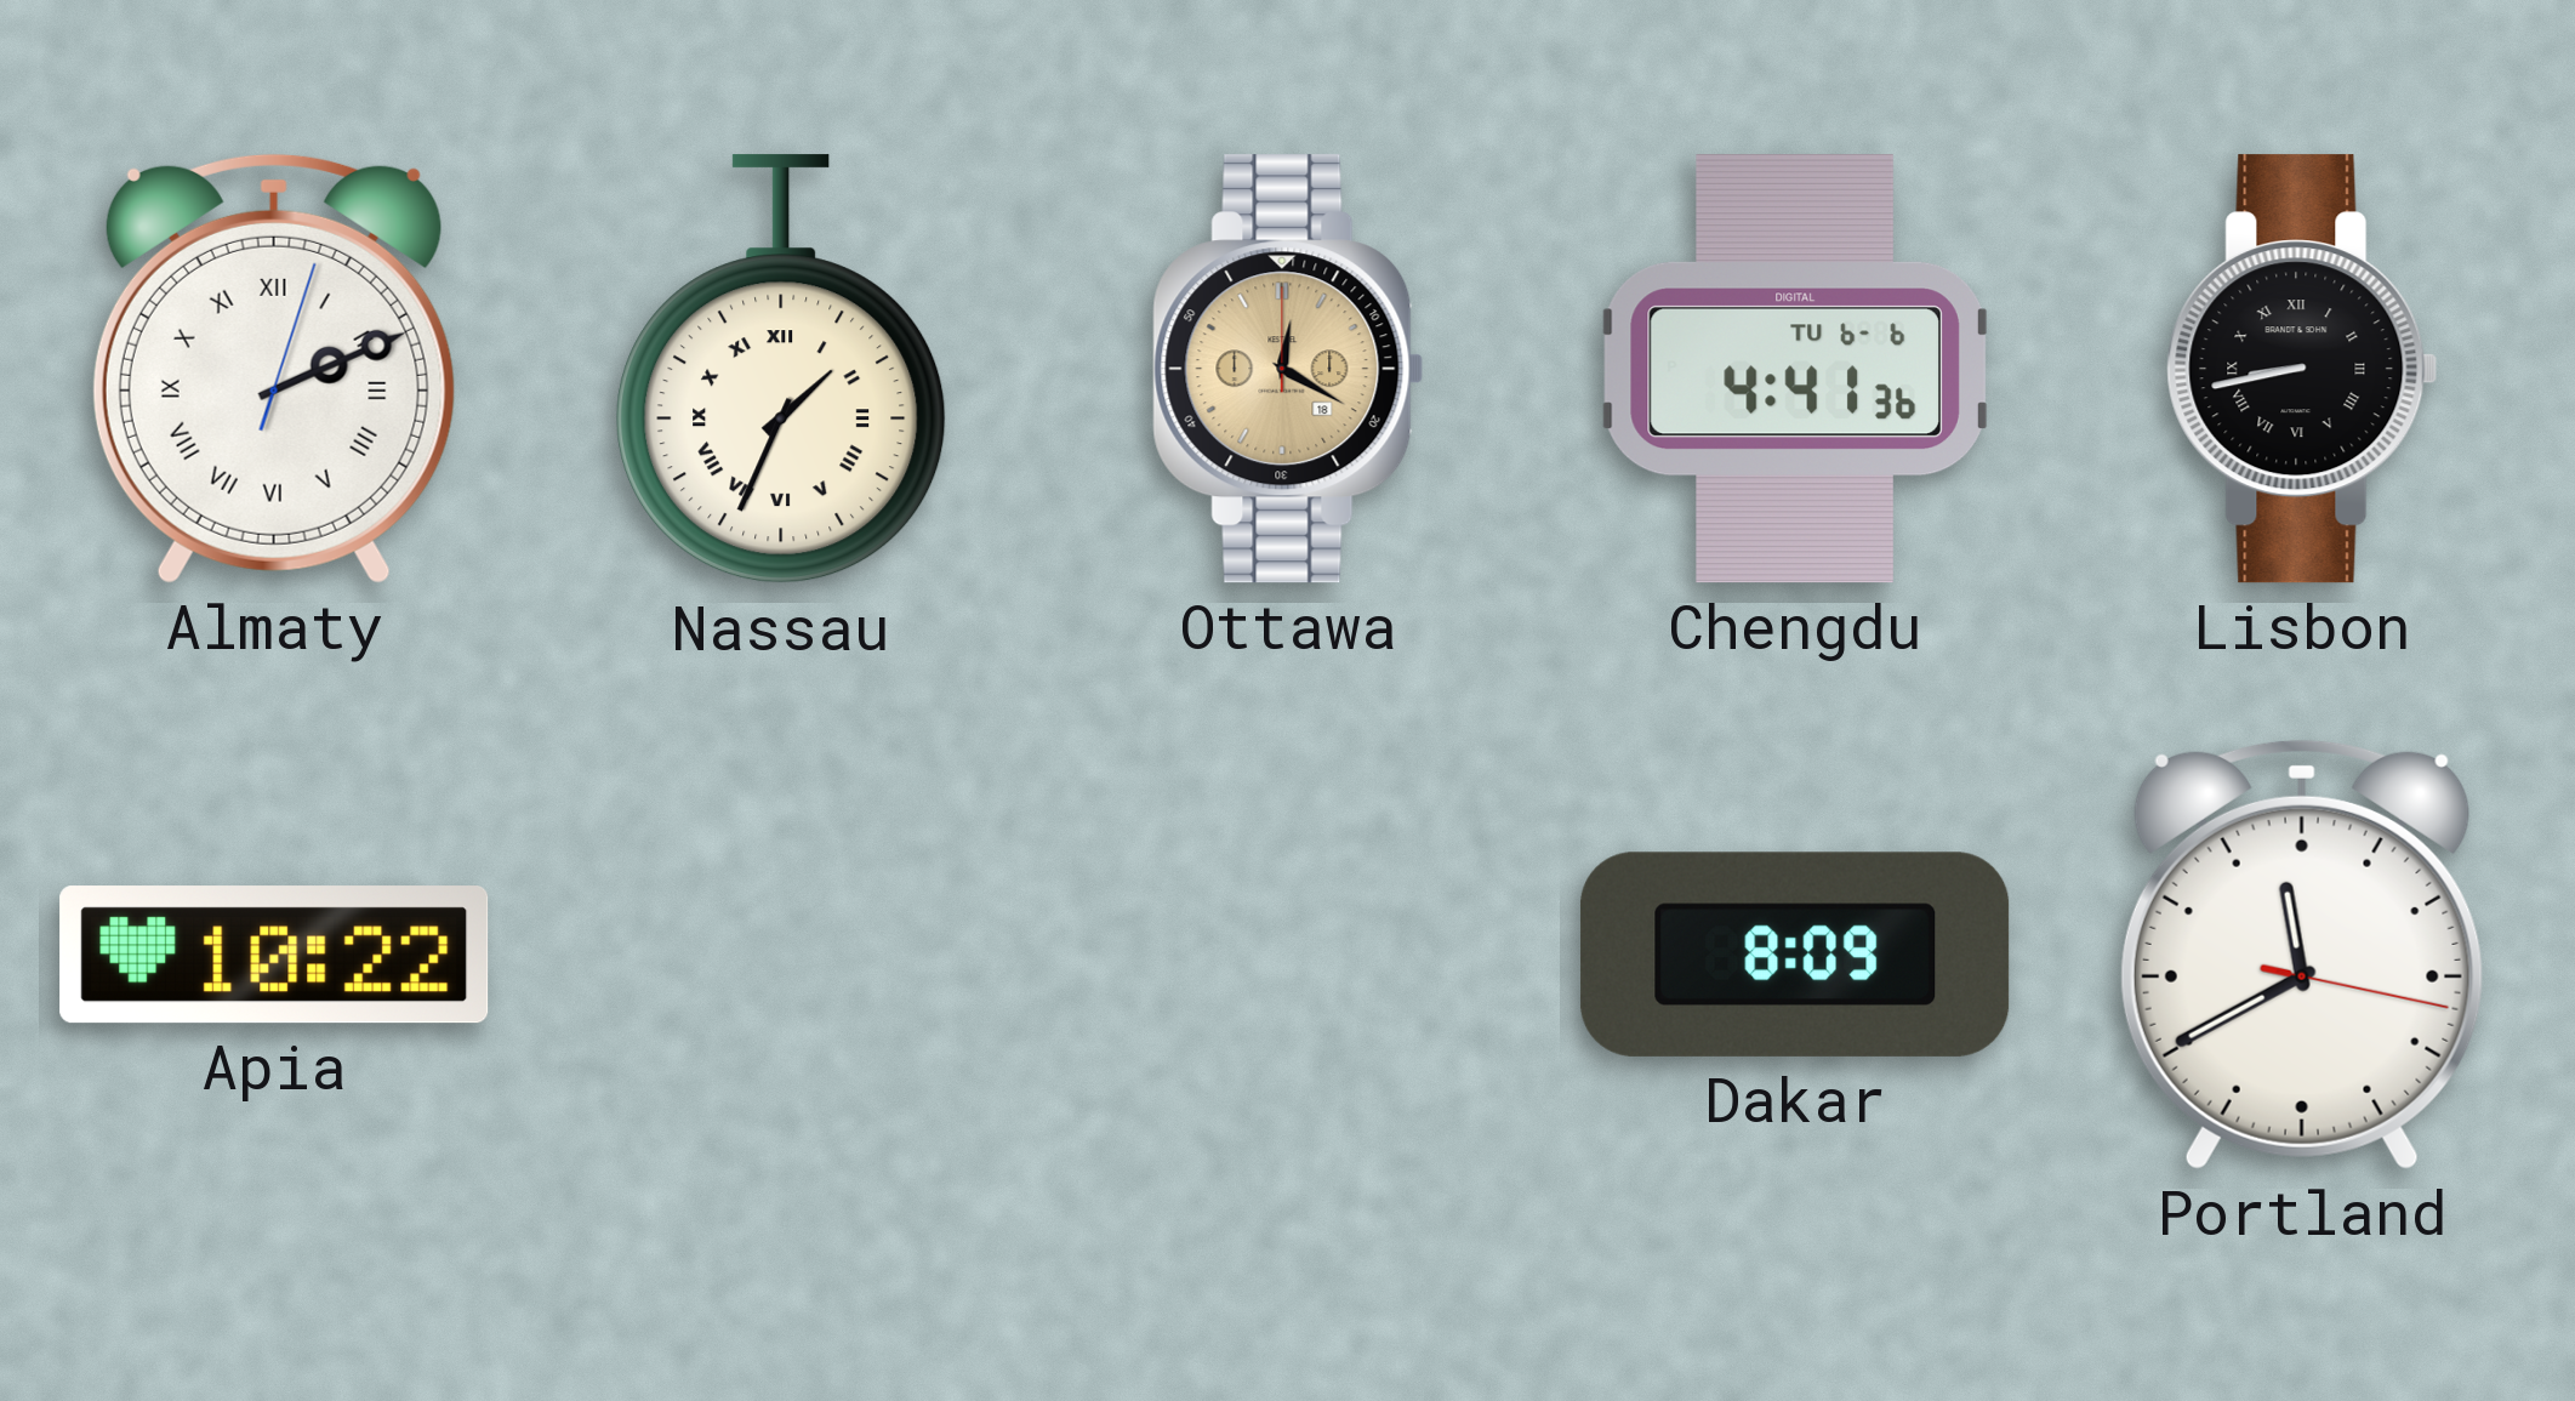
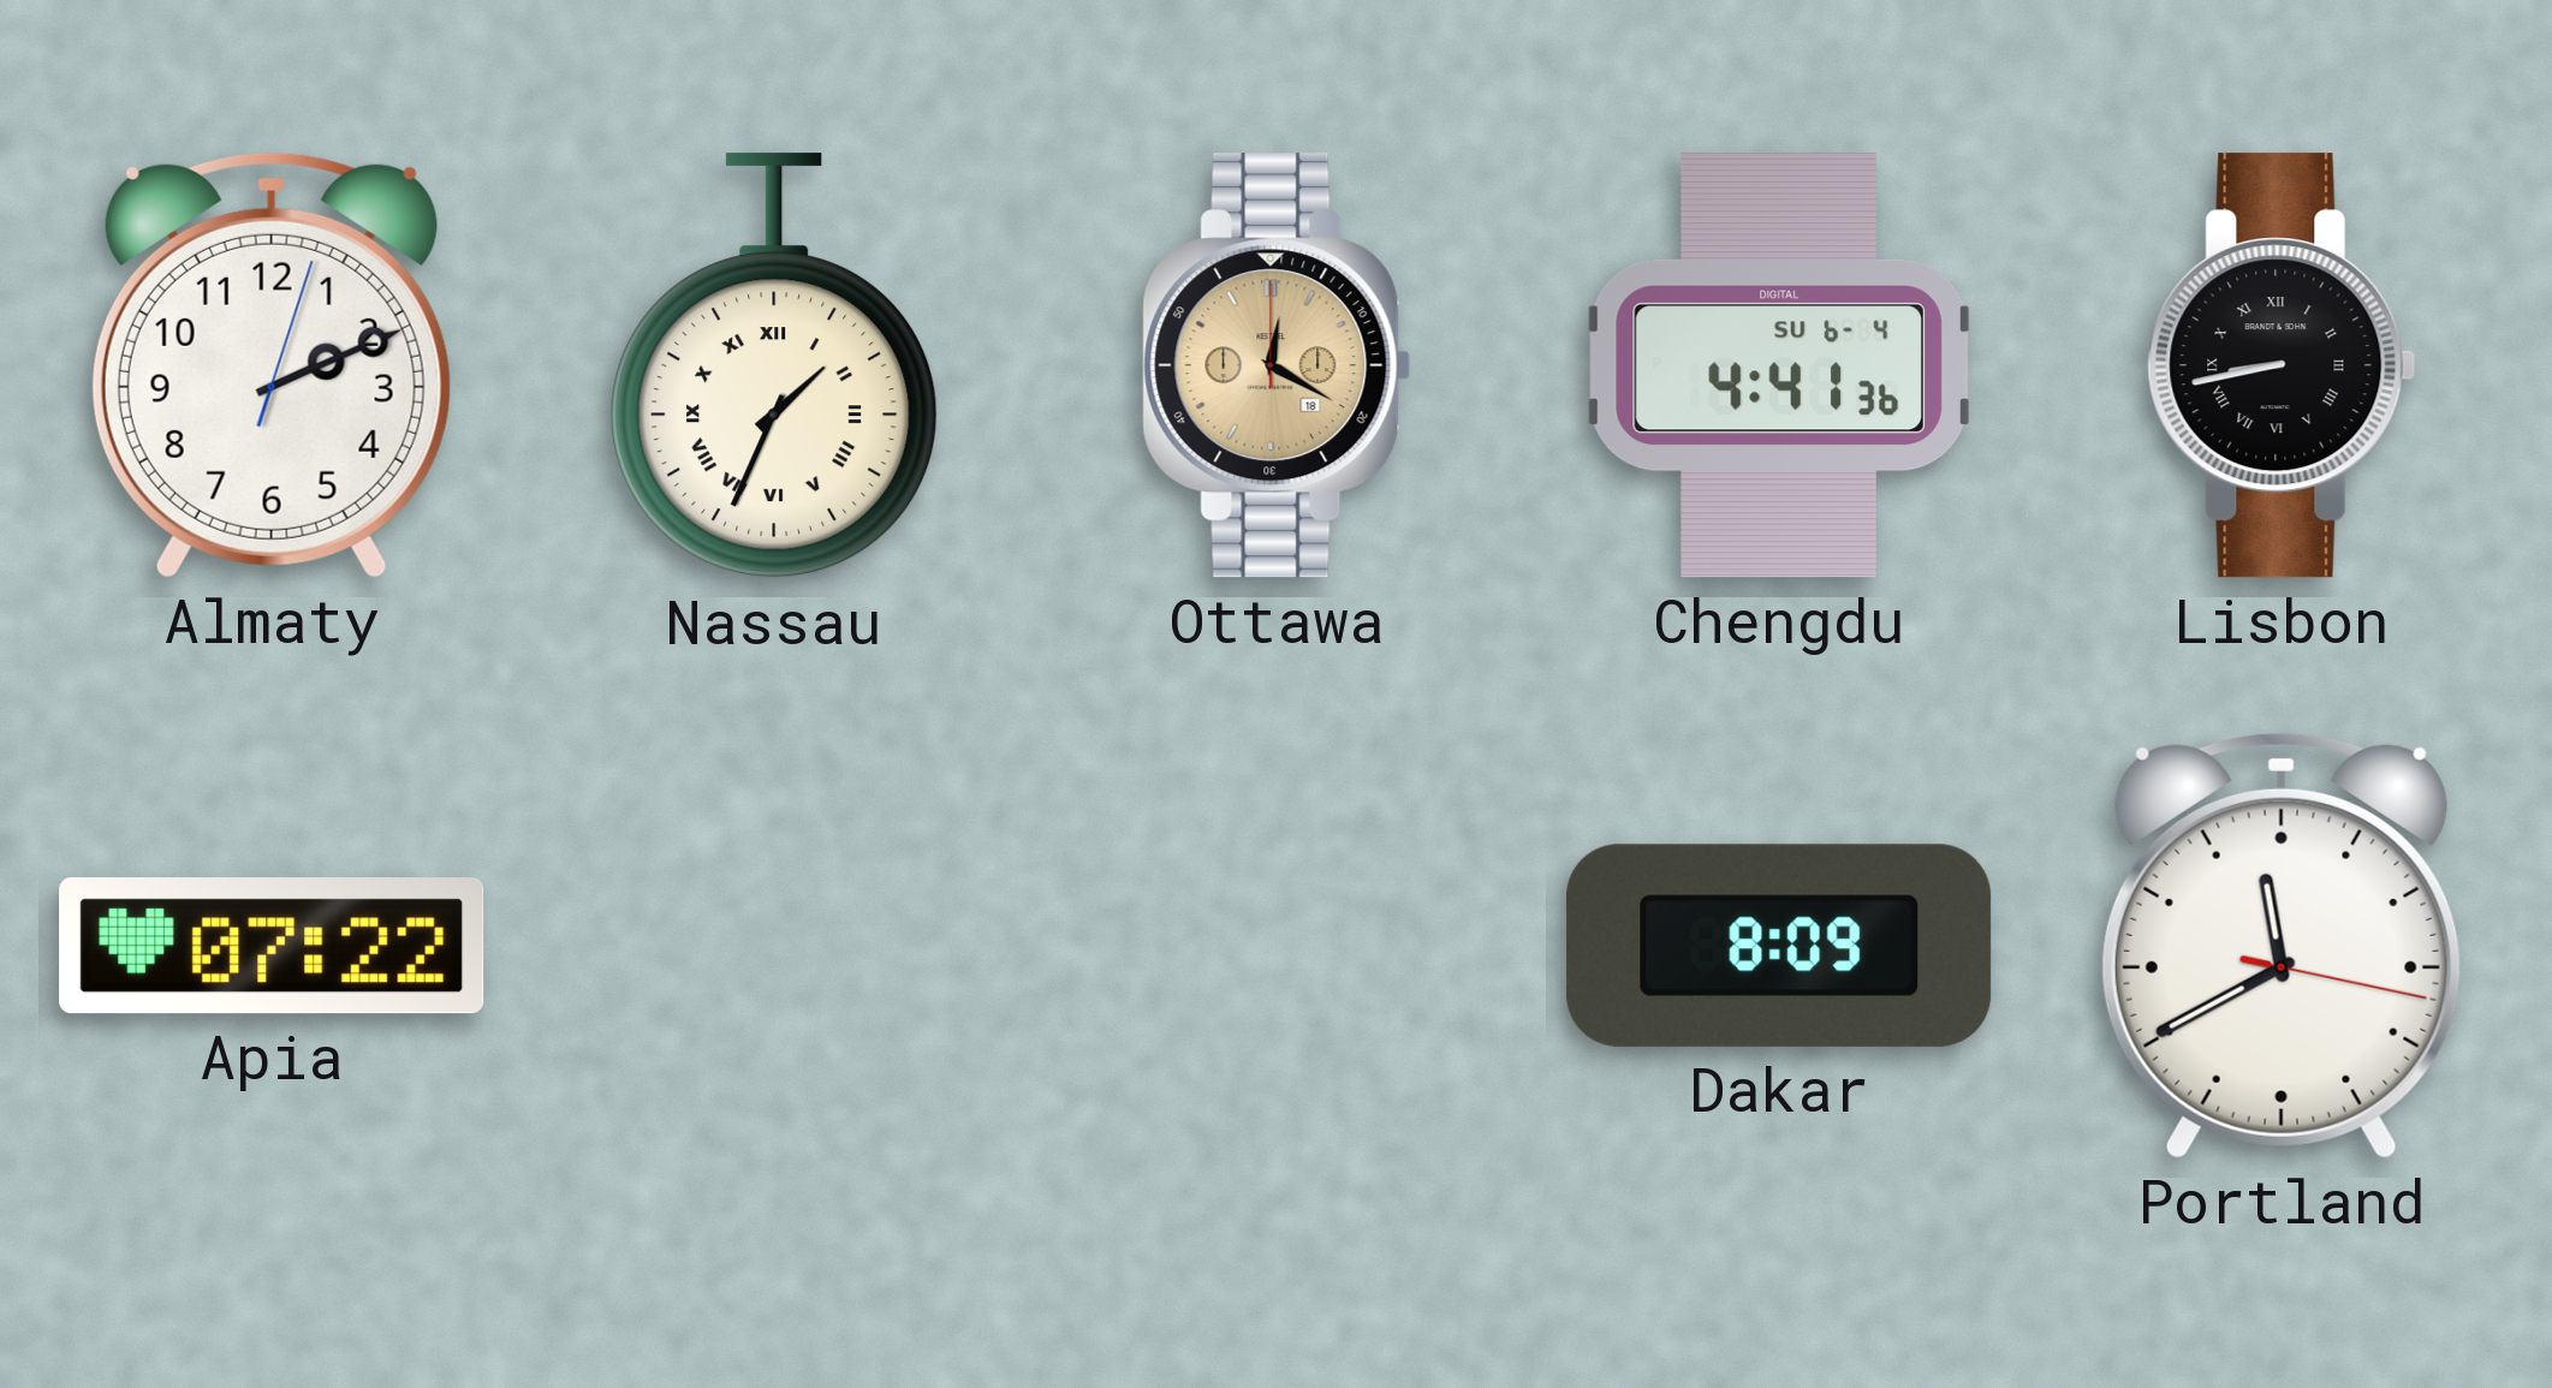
Almaty numerals: Roman -> Arabic
Chengdu date: TU 6-6 -> SU 6-4
Apia: 10:22 -> 07:22
